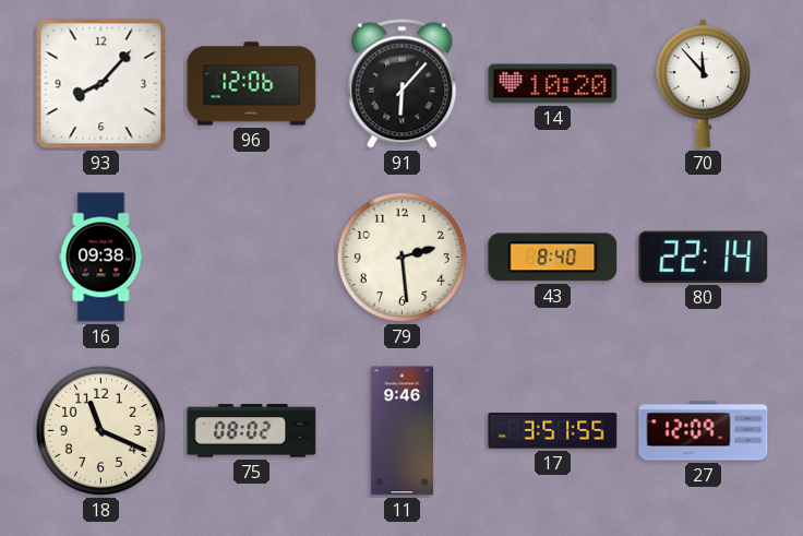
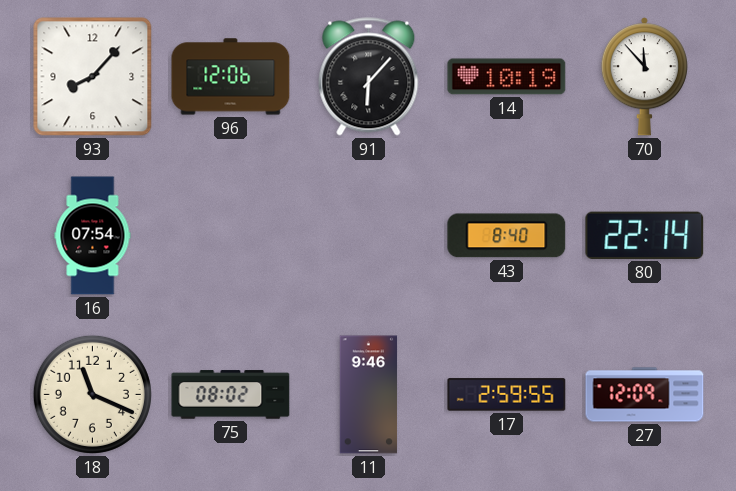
14: 10:20 -> 10:19
16: 09:38 -> 07:54
79: 2:29 -> none
17: 3:51 -> 2:59
